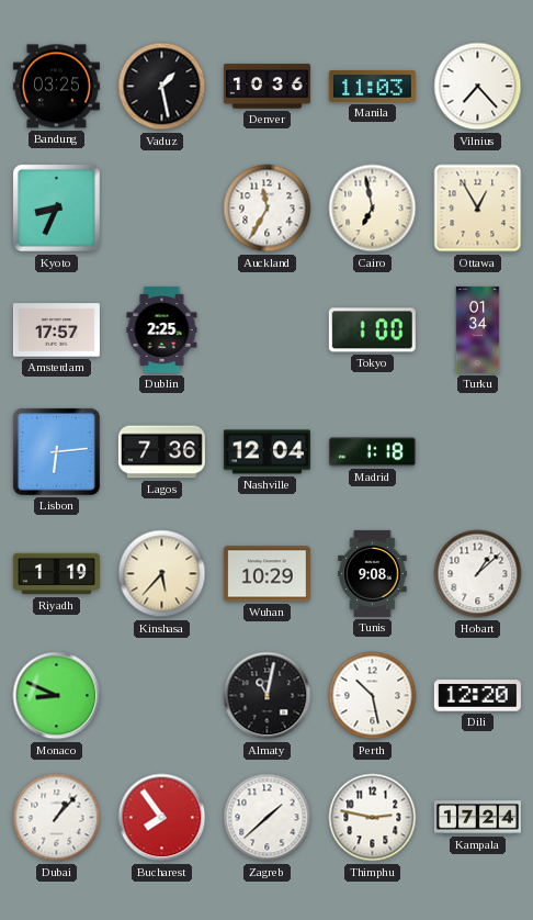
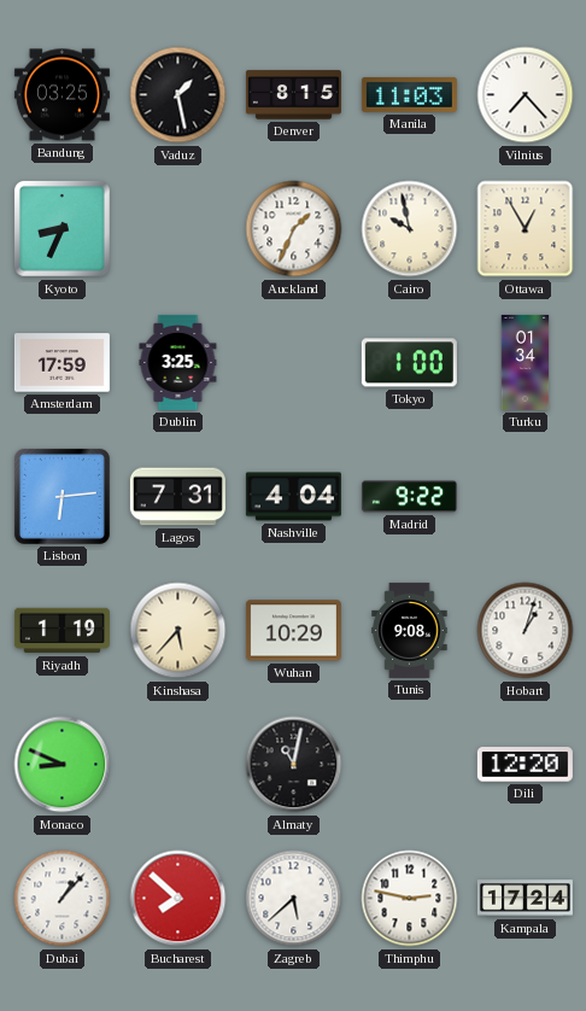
Denver: 10:36 -> 8:15
Auckland: 11:35 -> 1:34
Cairo: 6:58 -> 9:58
Amsterdam: 17:57 -> 17:59
Dublin: 2:25 -> 3:25
Lagos: 7:36 -> 7:31
Nashville: 12:04 -> 4:04
Madrid: 1:18 -> 9:22
Hobart: 1:08 -> 1:03
Perth: 10:28 -> none
Bucharest: 7:54 -> 7:52
Zagreb: 1:38 -> 5:38
